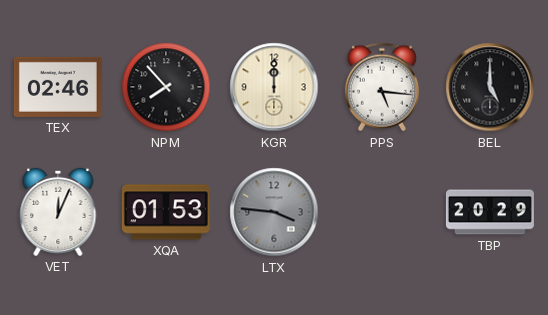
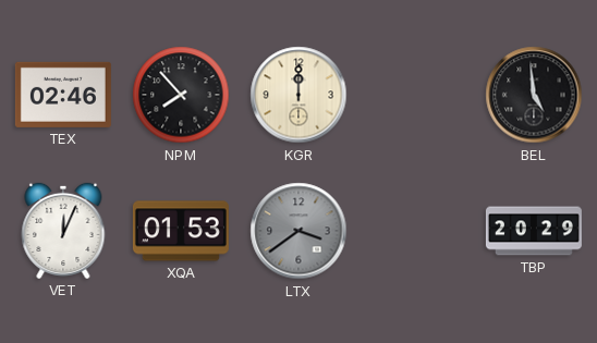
PPS: 5:16 -> none
BEL: 5:00 -> 4:59
LTX: 3:46 -> 3:39
